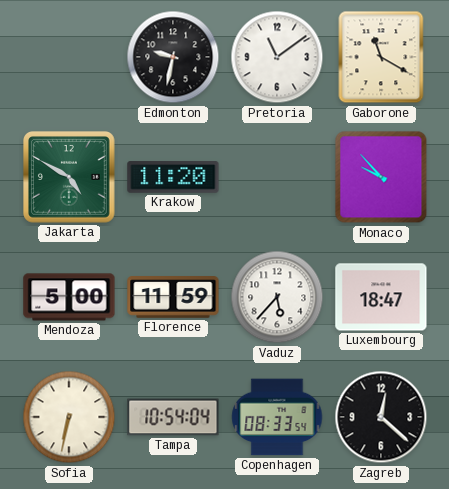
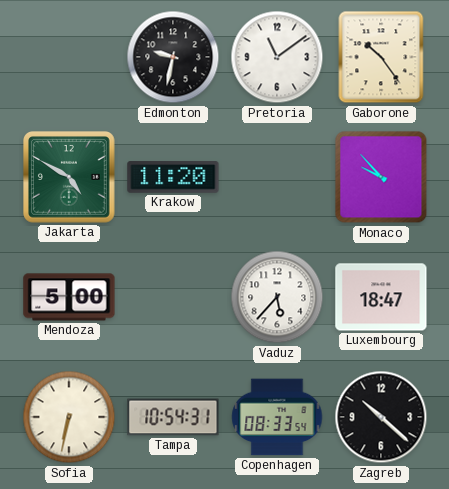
Gaborone: 11:20 -> 10:24
Florence: 11:59 -> none
Tampa: 10:54:04 -> 10:54:31
Zagreb: 12:22 -> 10:22
